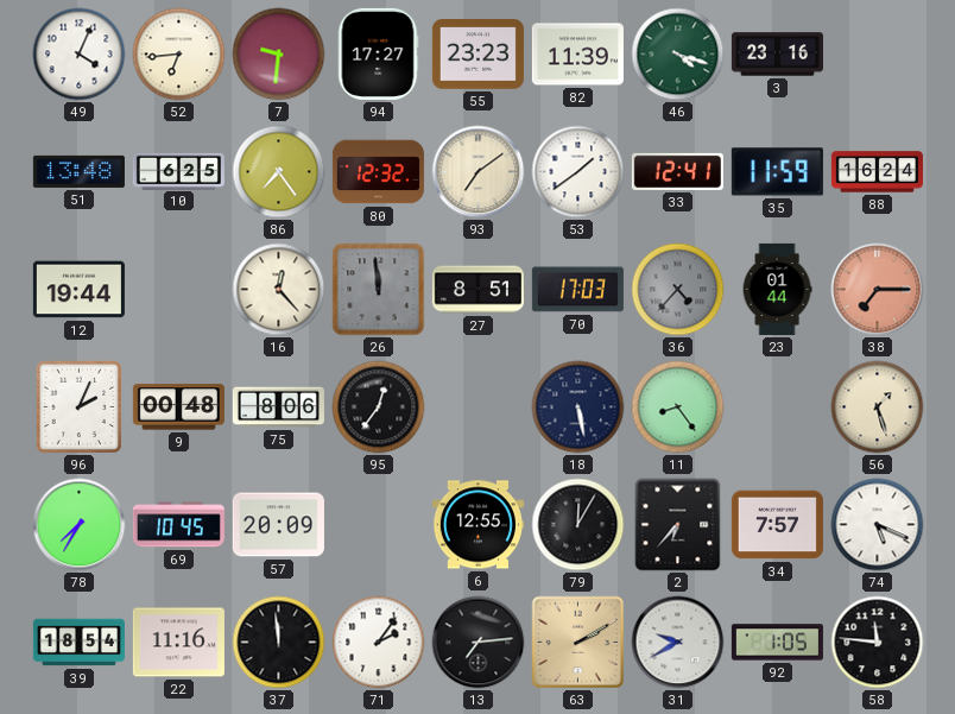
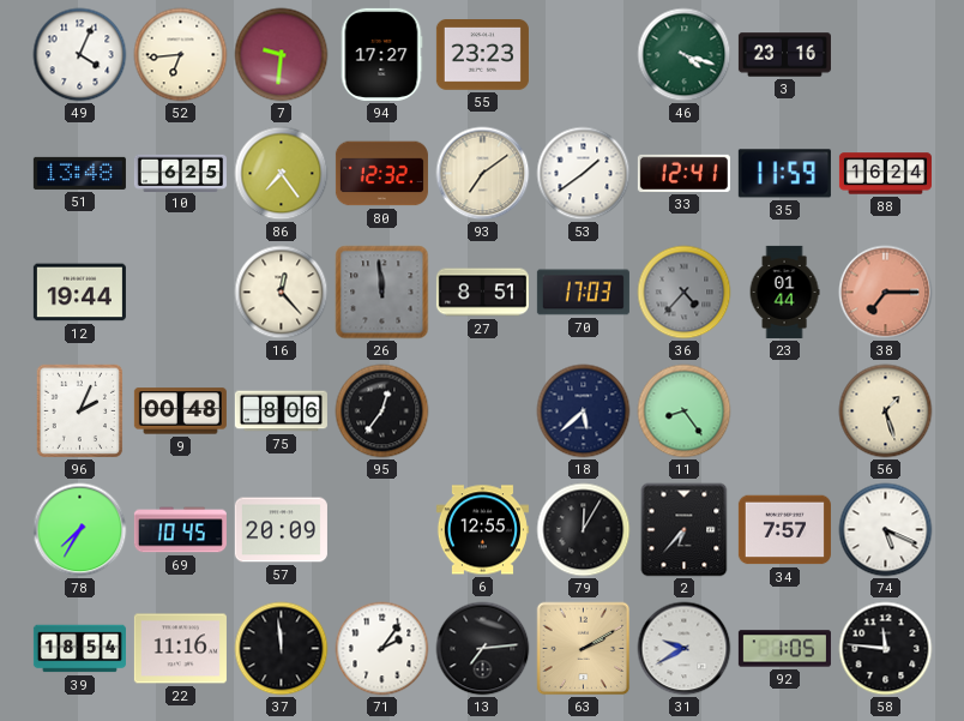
82: 11:39 -> none
18: 5:28 -> 5:38
